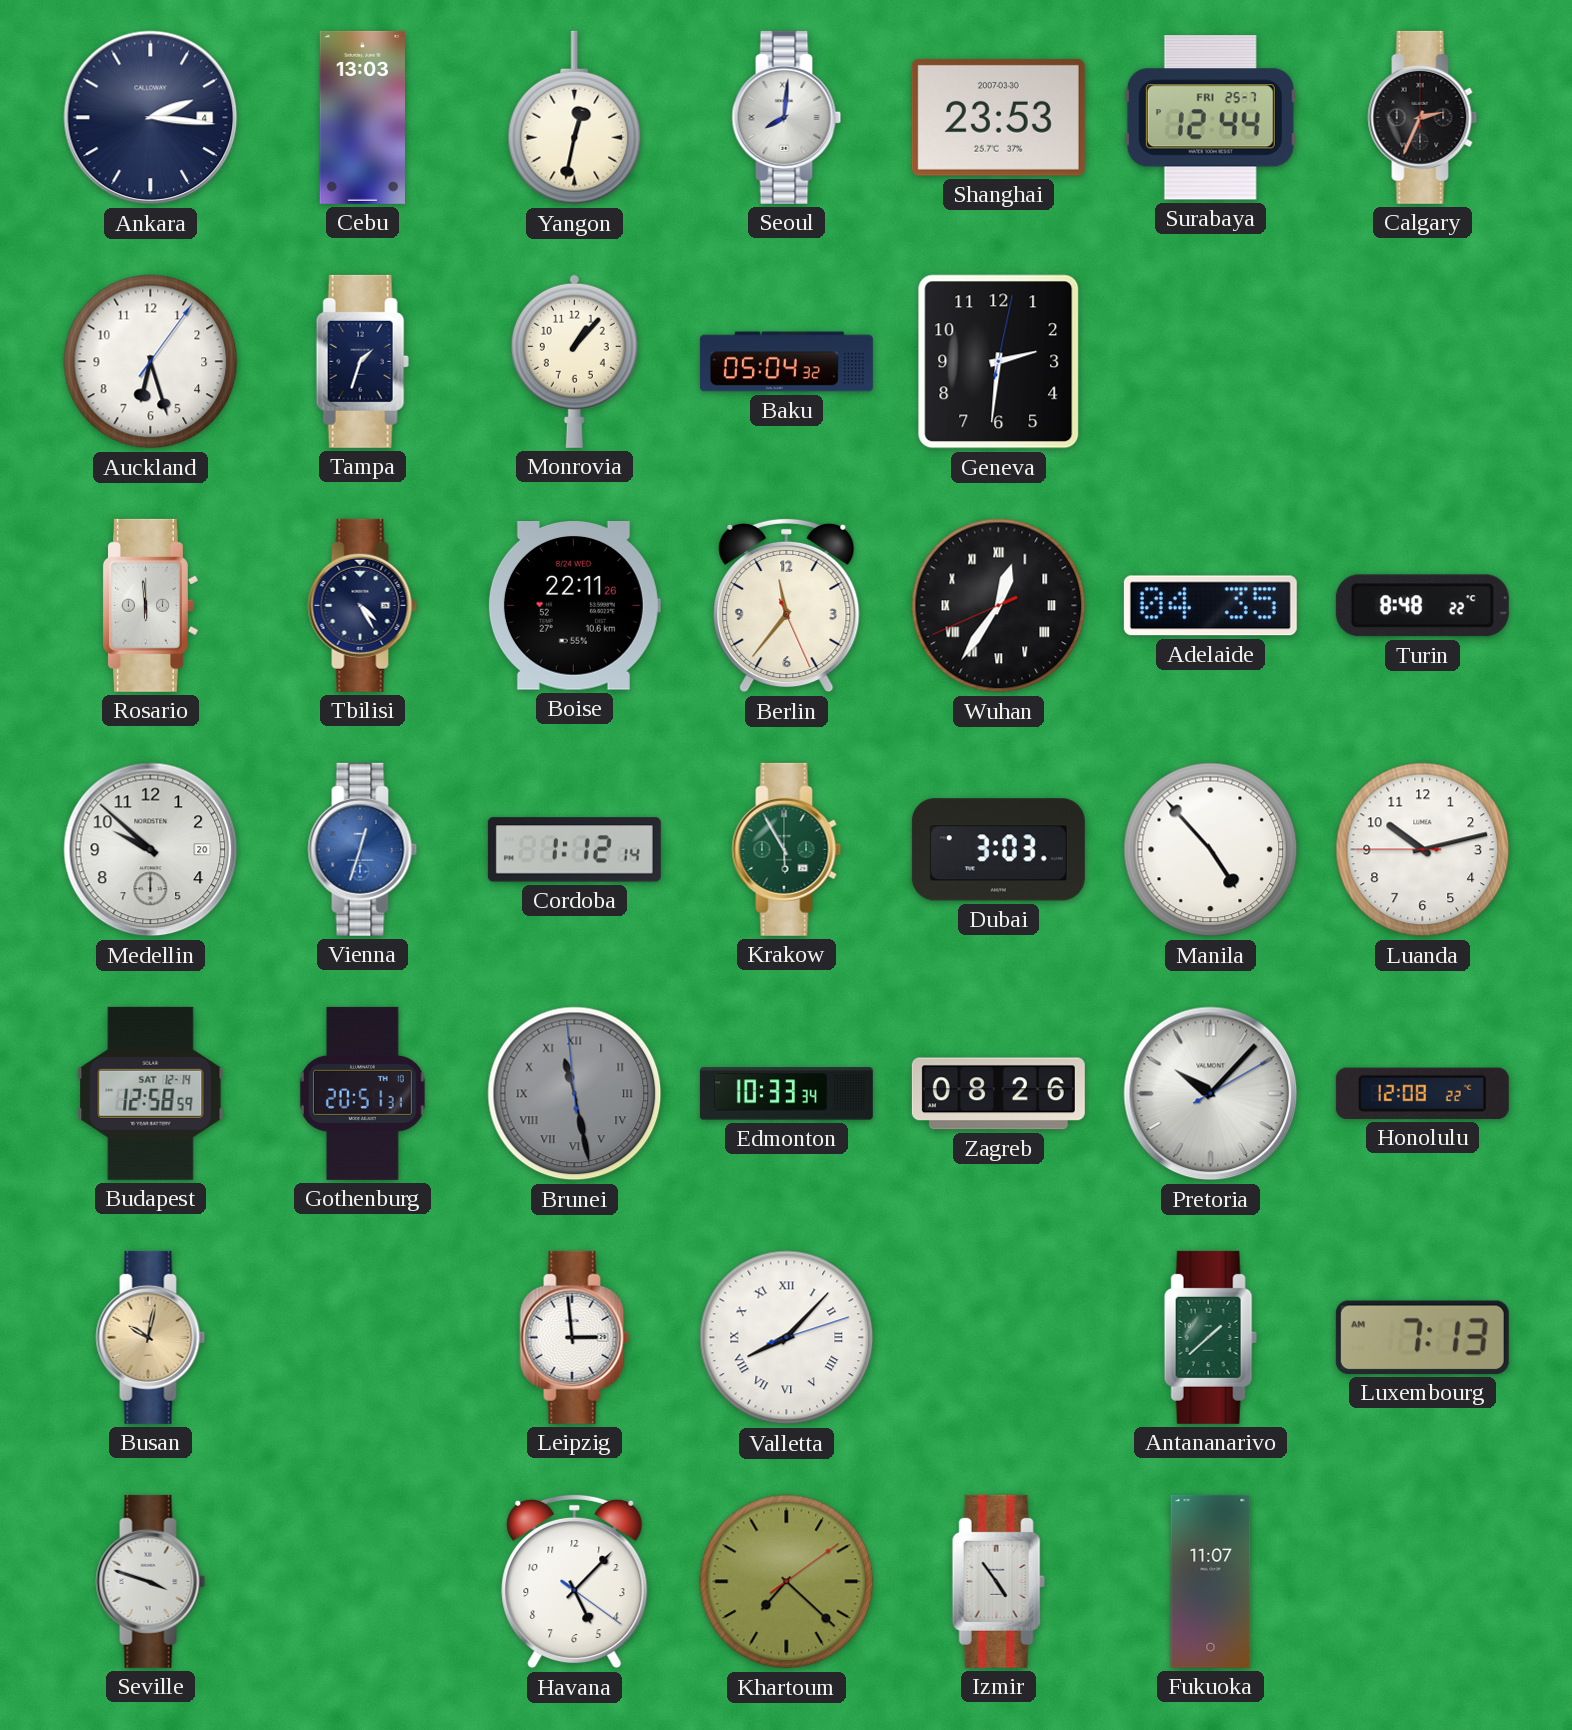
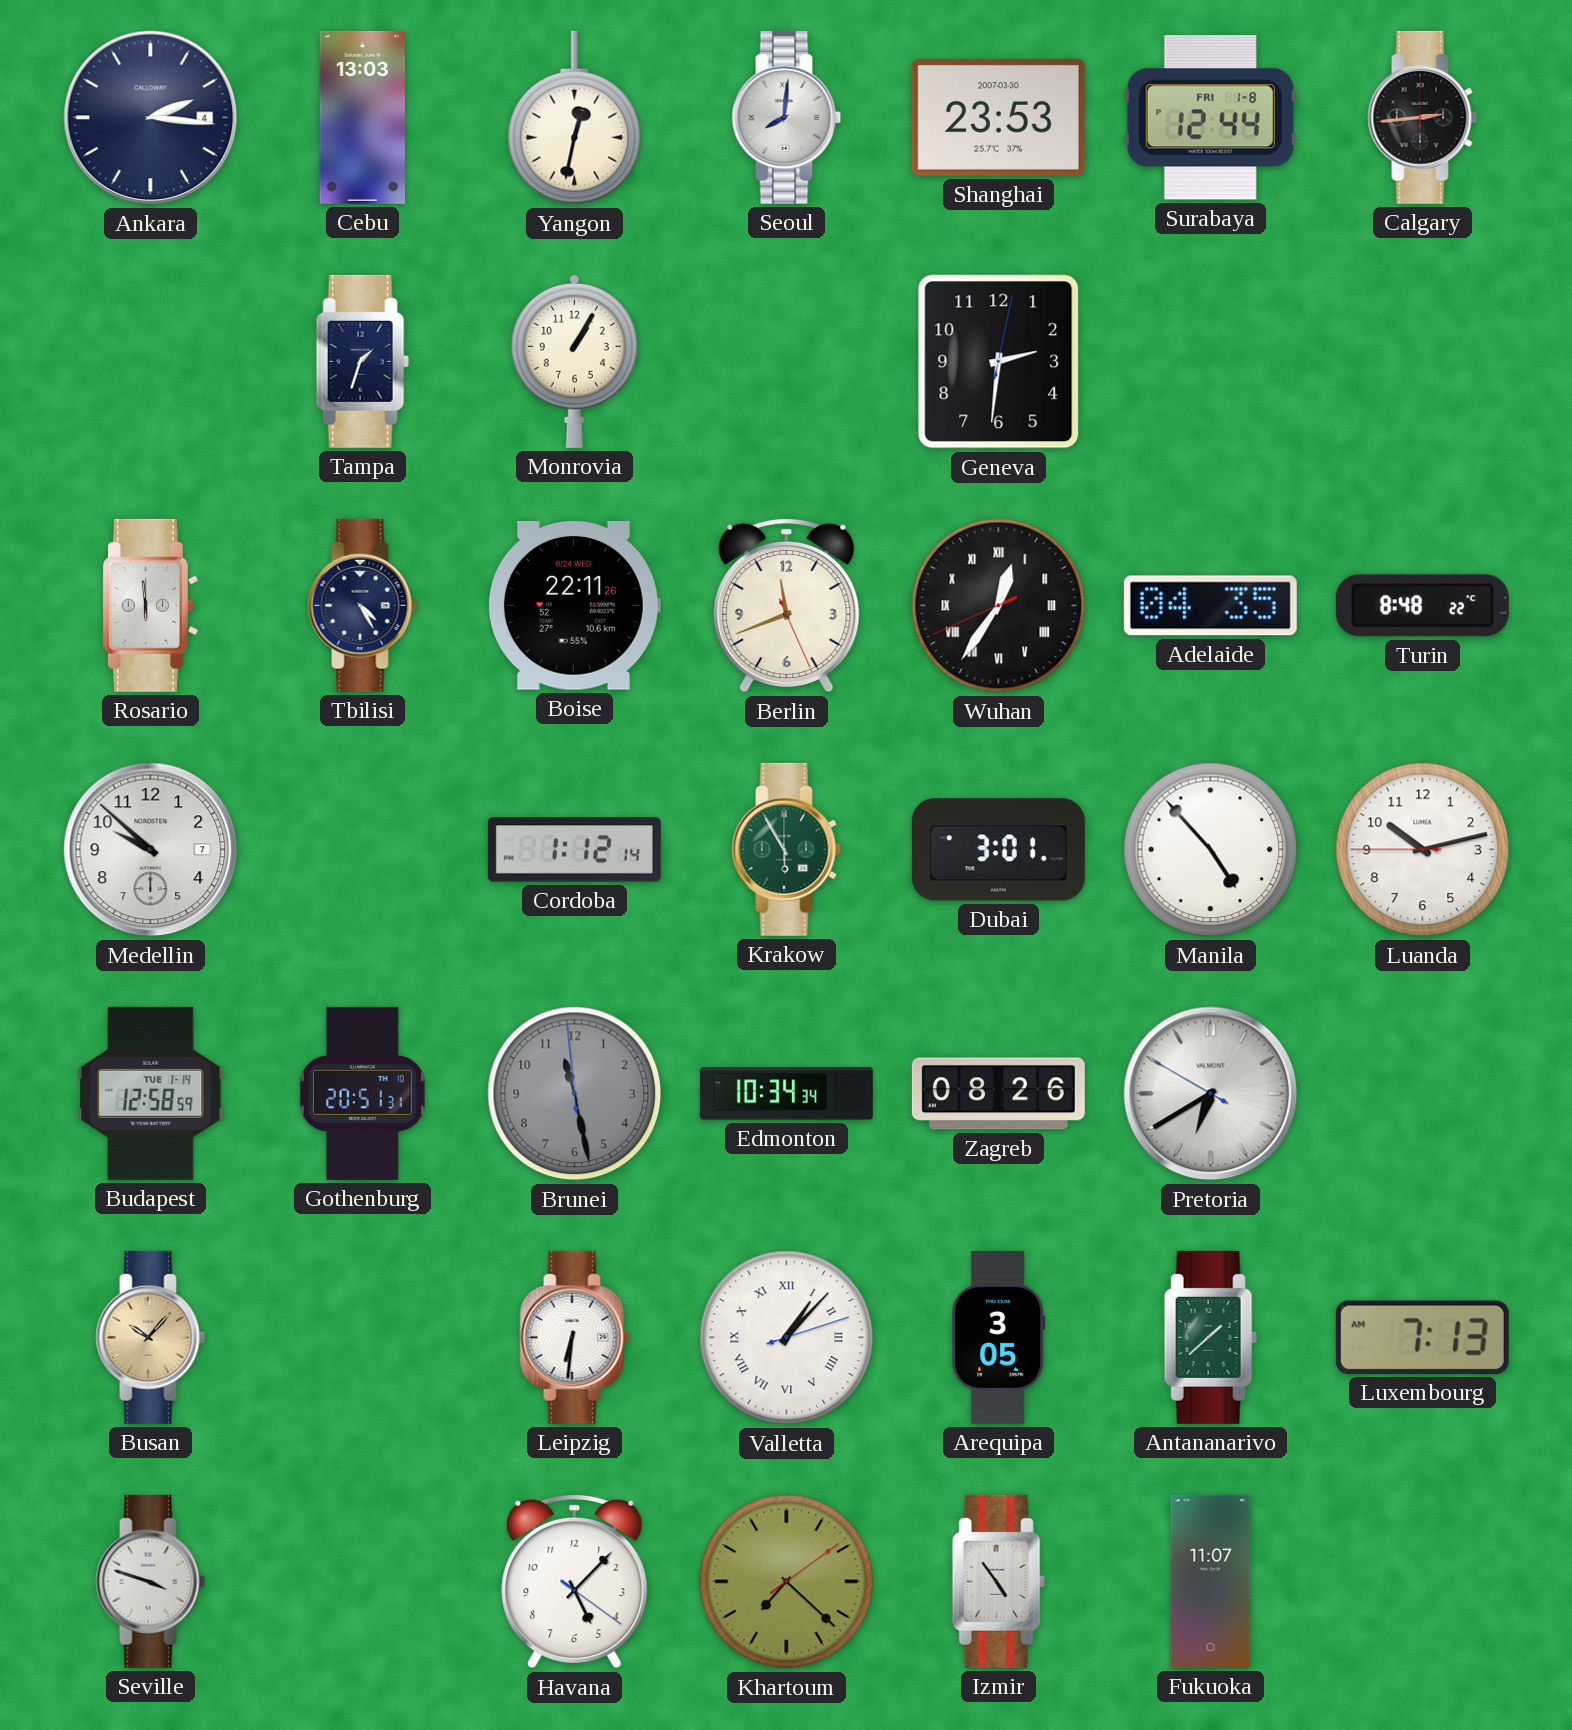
Surabaya date: FRI 25-7 -> FRI 1-8
Calgary: 2:34 -> 2:44
Auckland: 6:27 -> none
Monrovia: 1:07 -> 1:05
Baku: 05:04 -> none
Berlin: 11:36 -> 11:41
Medellin date: 20 -> 7
Vienna: 12:33 -> none
Dubai: 3:03 -> 3:01
Budapest date: SAT 12-14 -> TUE 1-14
Brunei numerals: Roman -> Arabic
Edmonton: 10:33 -> 10:34
Pretoria: 10:07 -> 6:39
Honolulu: 12:08 -> none
Busan: 10:02 -> 10:07
Leipzig: 2:59 -> 6:31
Valletta: 8:07 -> 1:07
Arequipa: none -> 3:05
